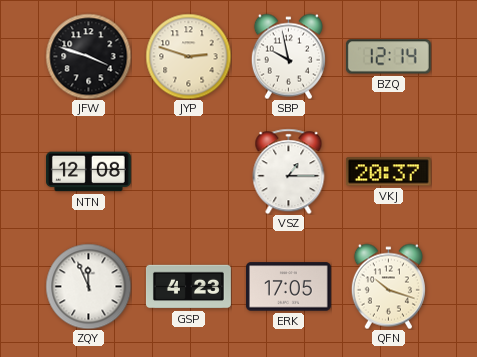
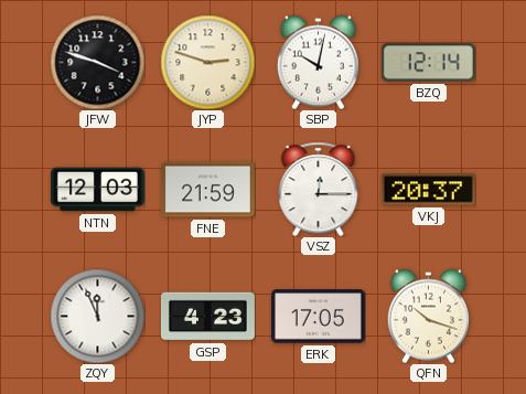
SBP: 9:58 -> 10:02
NTN: 12:08 -> 12:03
FNE: none -> 21:59
VSZ: 1:15 -> 12:15
